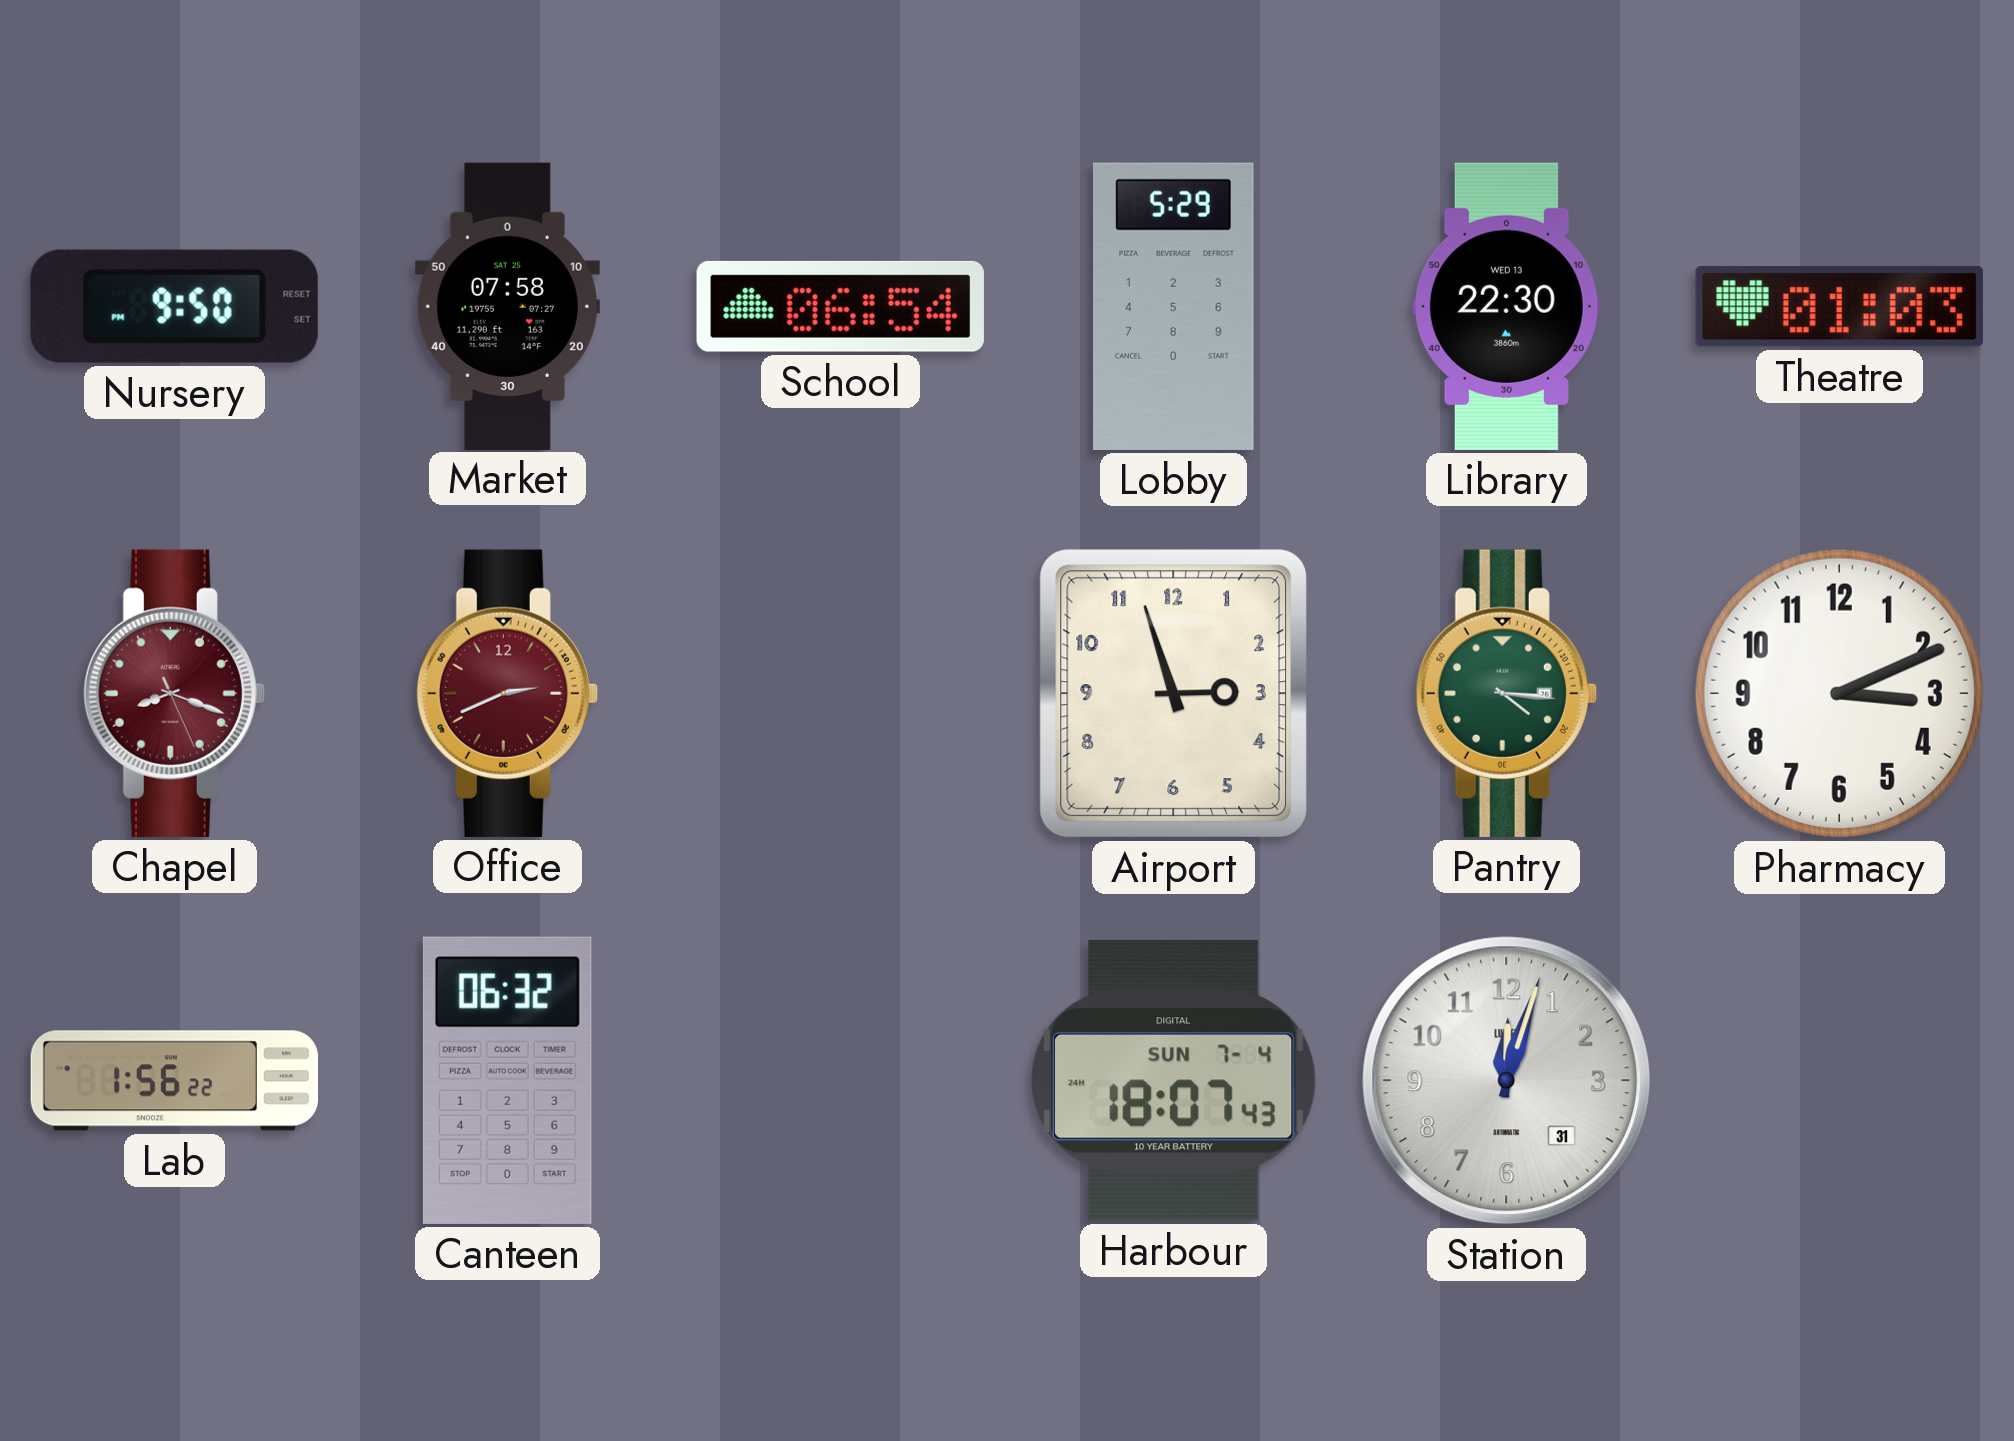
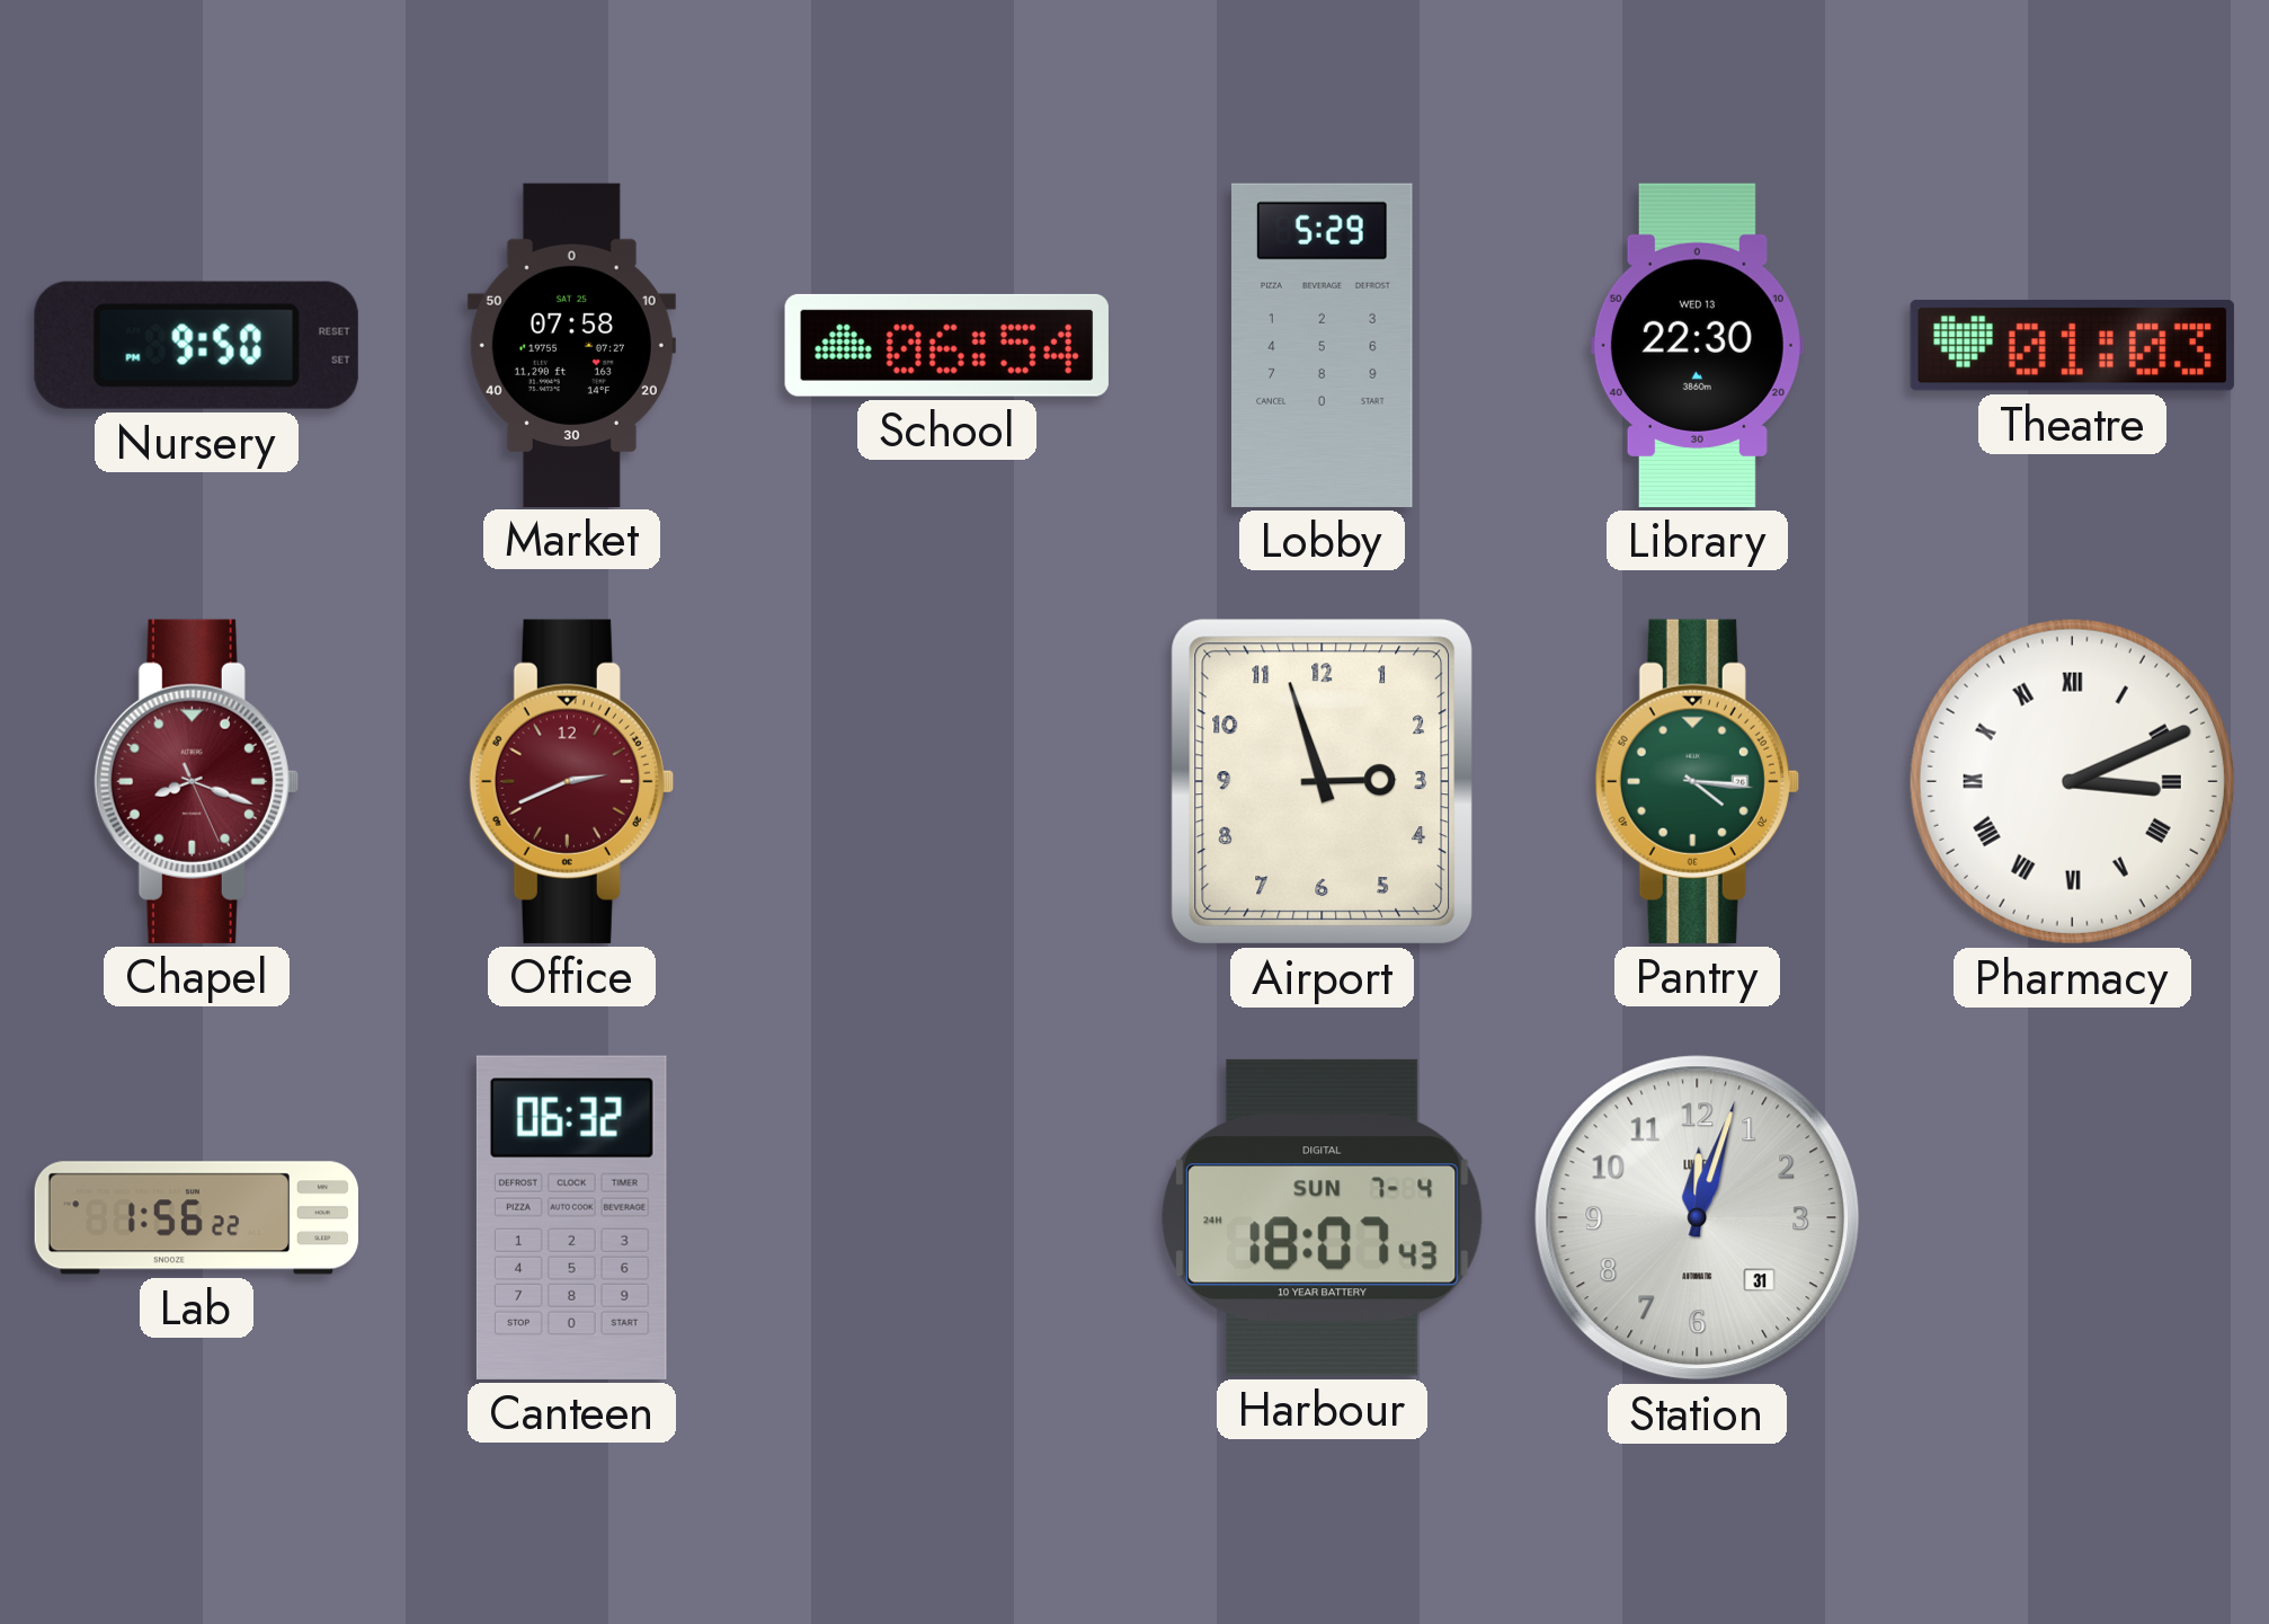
Pharmacy numerals: Arabic -> Roman
